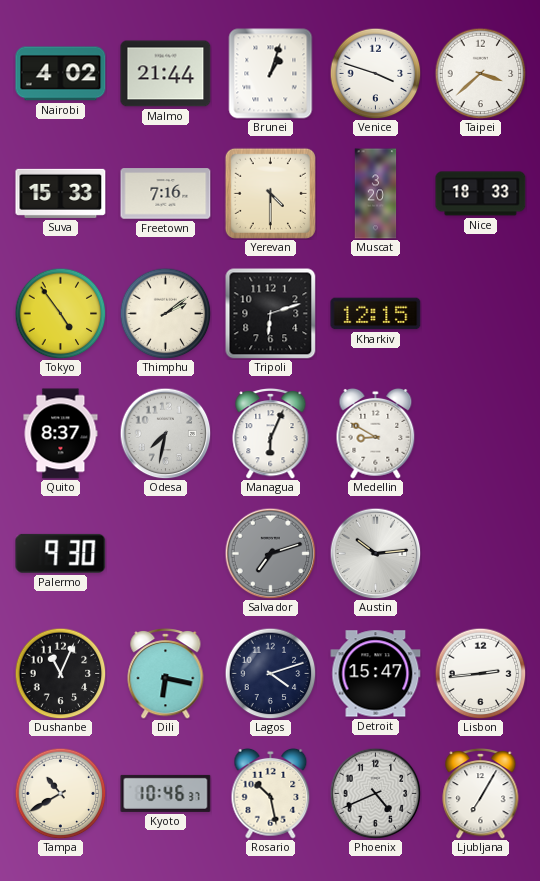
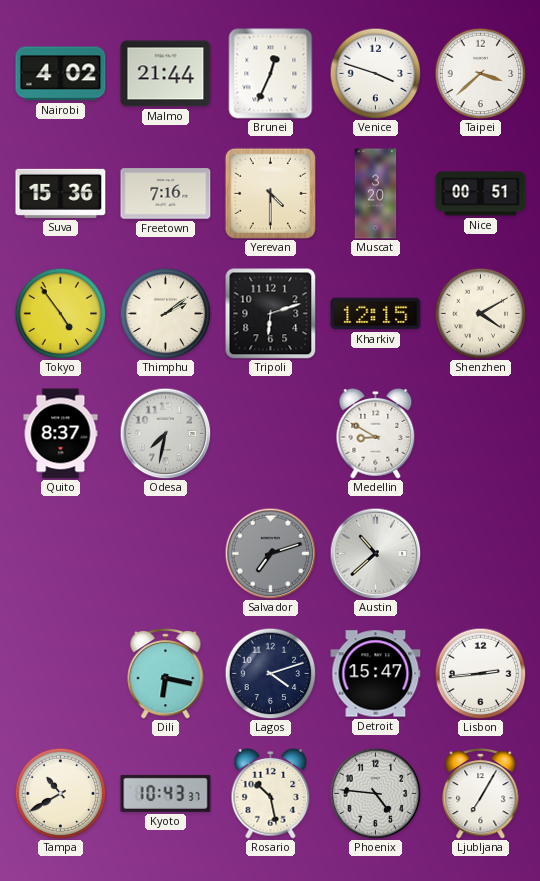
Brunei: 1:03 -> 12:34
Suva: 15:33 -> 15:36
Nice: 18:33 -> 00:51
Shenzhen: none -> 4:10
Managua: 6:04 -> none
Palermo: 9:30 -> none
Austin: 10:14 -> 10:38
Dushanbe: 11:04 -> none
Kyoto: 10:46 -> 10:43
Phoenix: 4:41 -> 4:46
